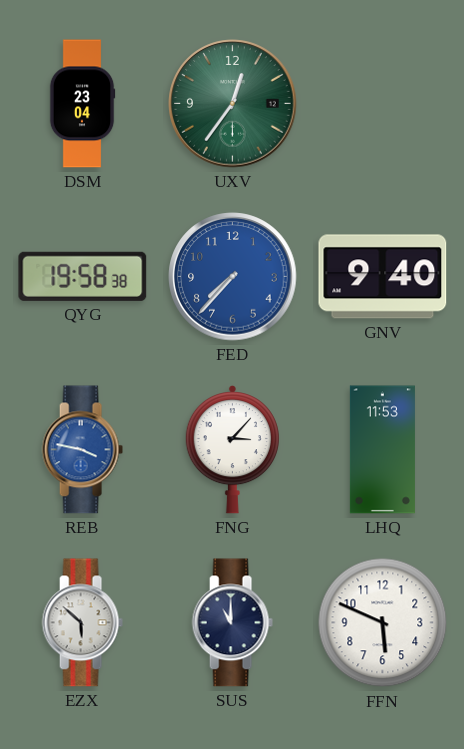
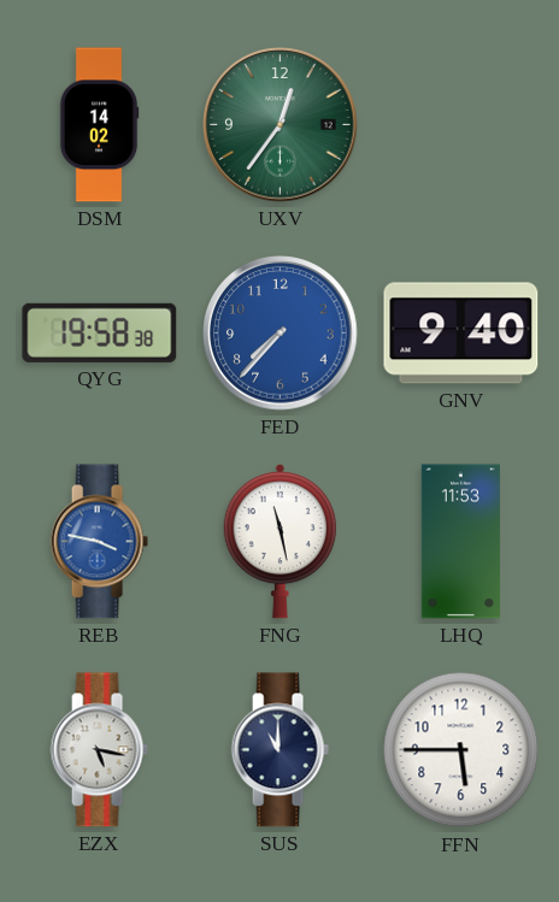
DSM: 23:04 -> 14:02
FNG: 3:07 -> 11:28
EZX: 5:52 -> 5:17
FFN: 5:49 -> 5:45
